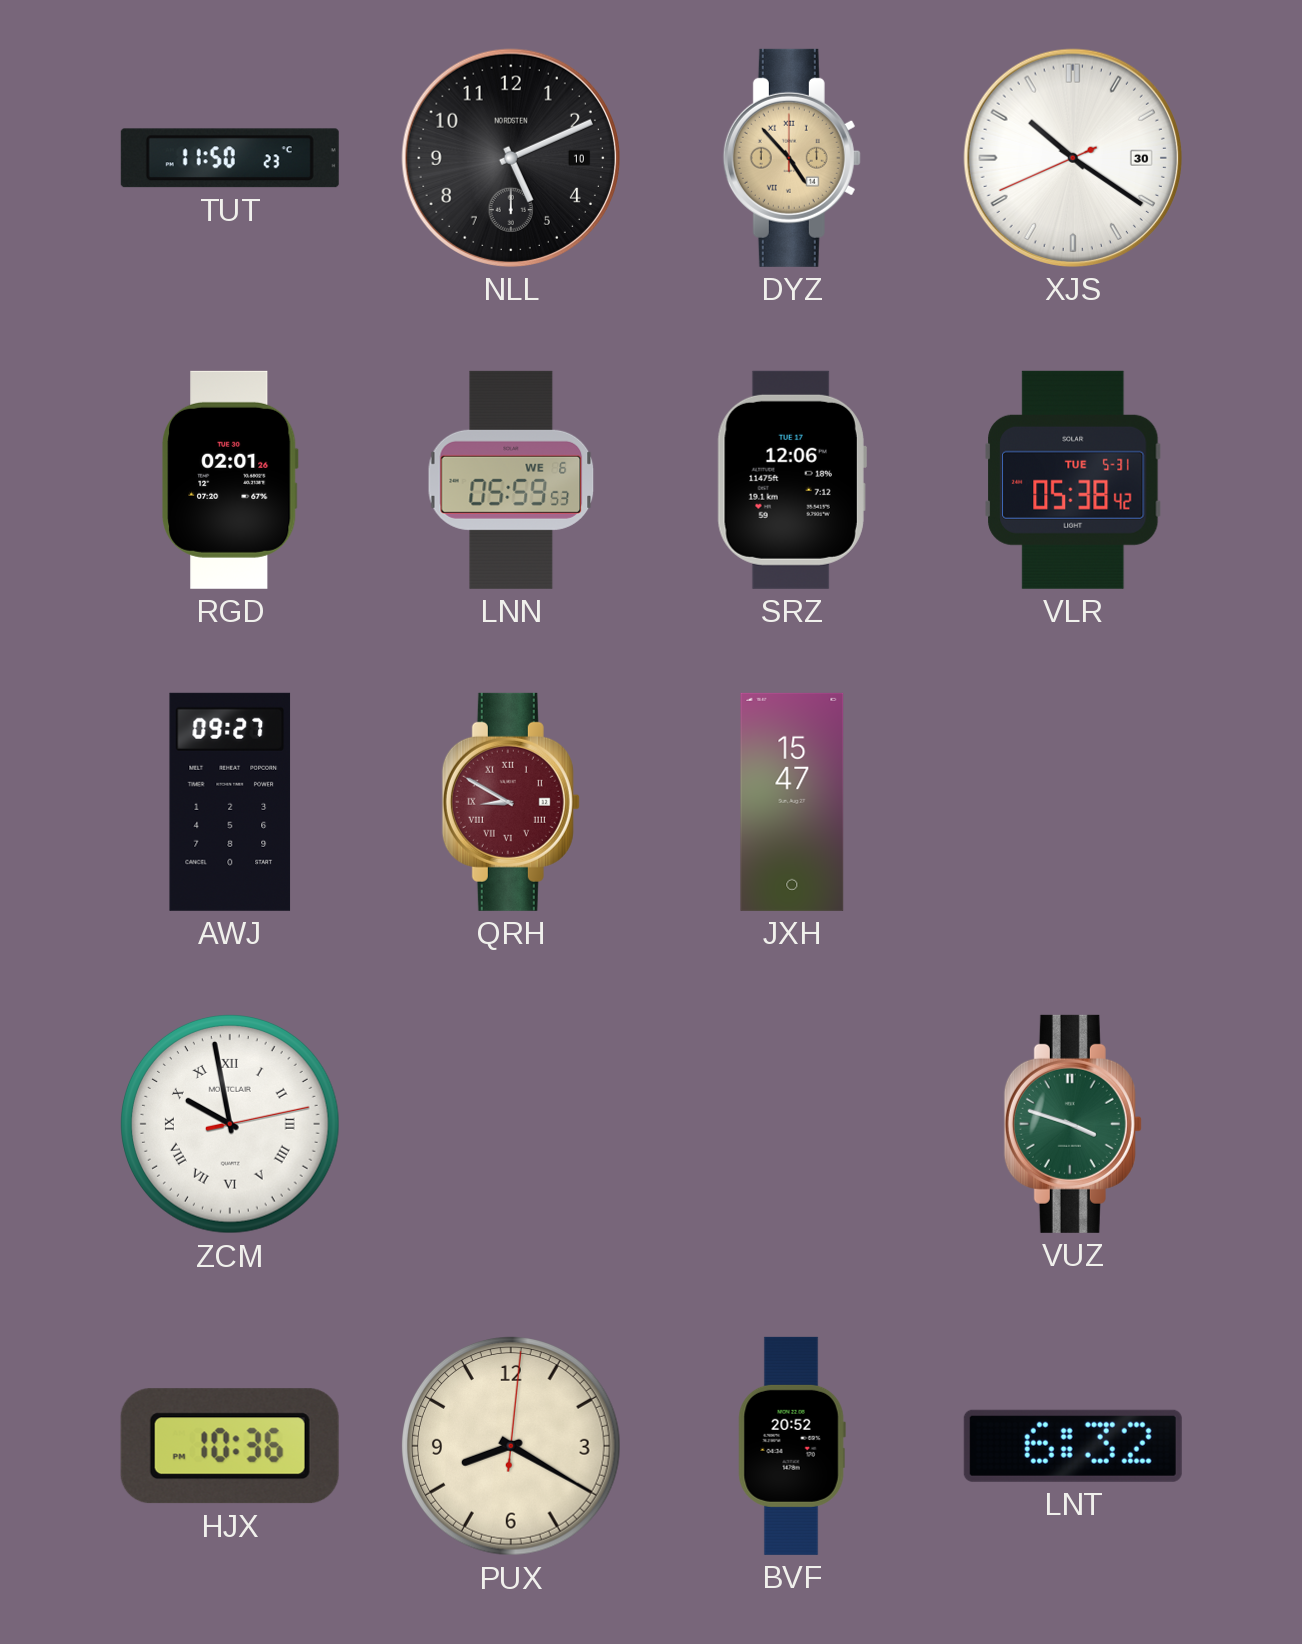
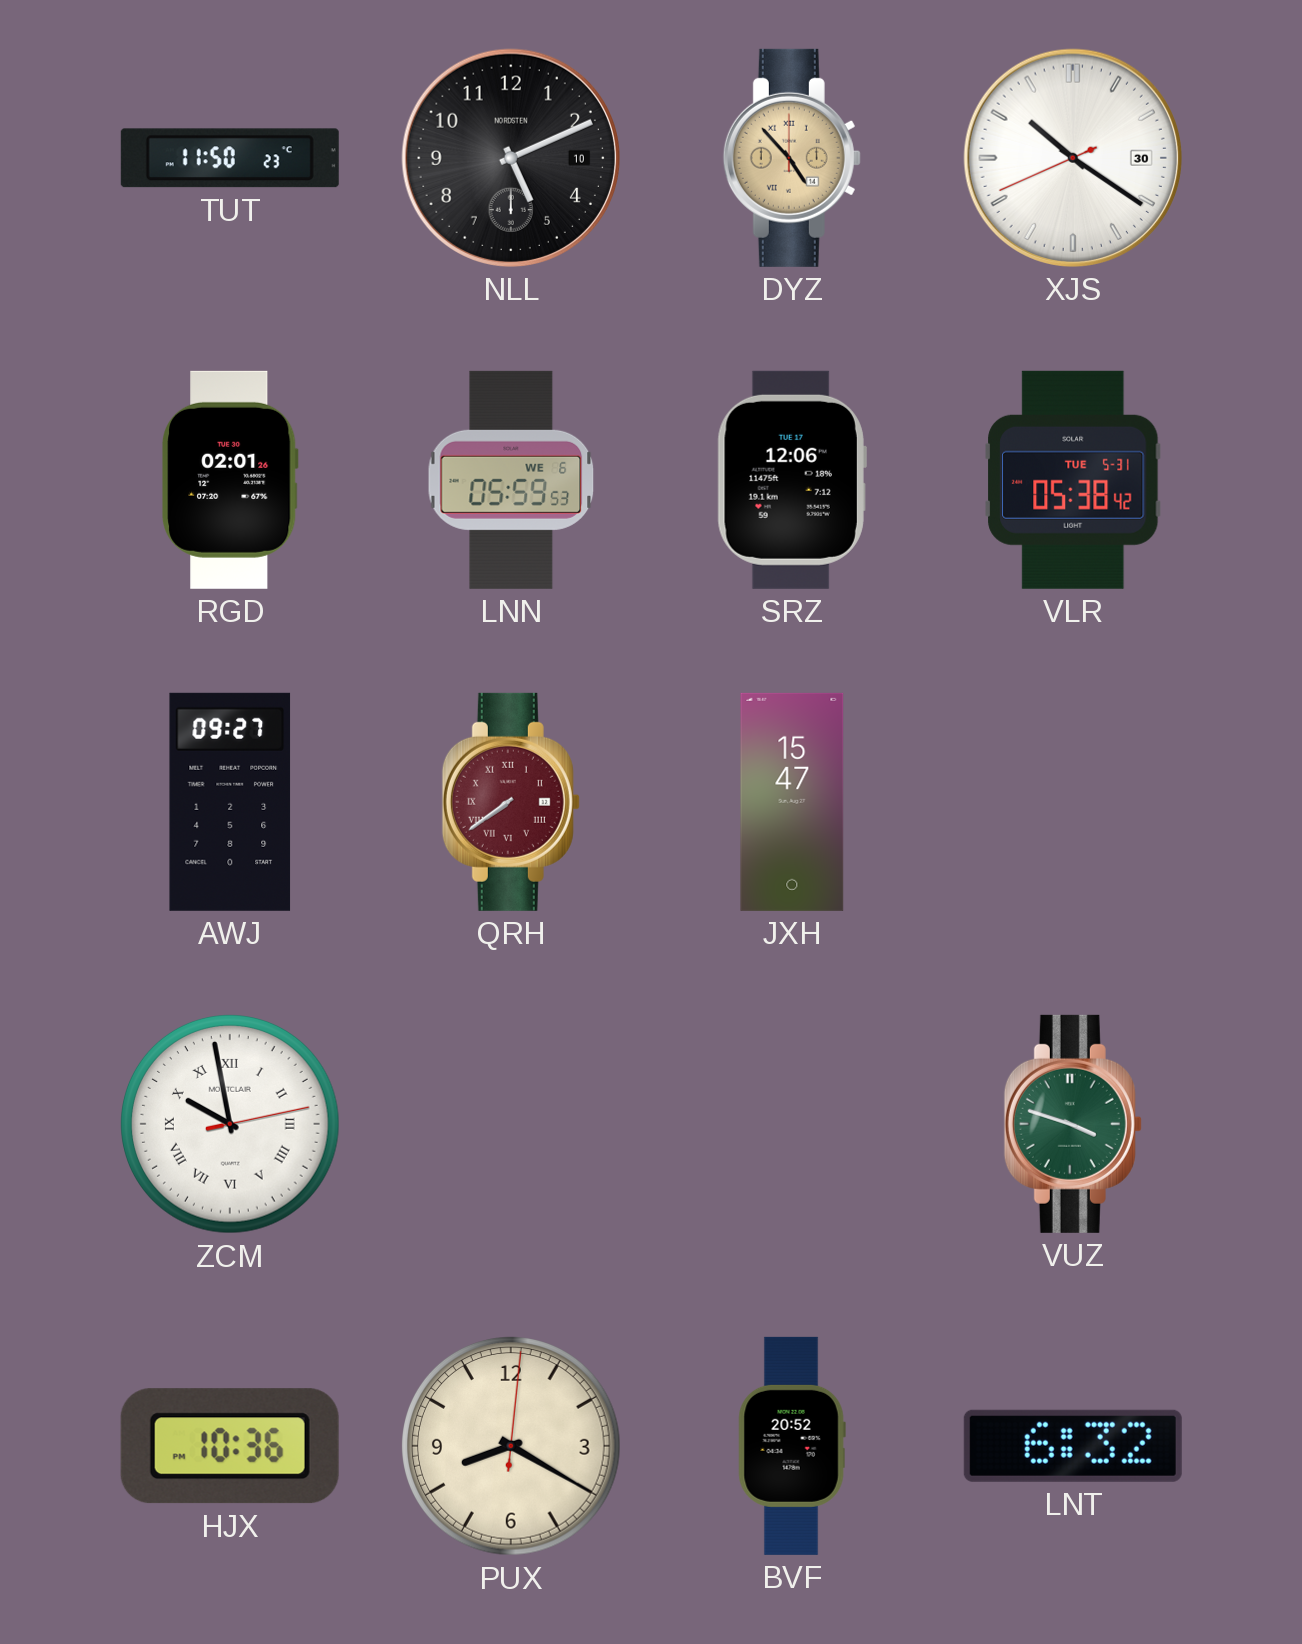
QRH: 8:50 -> 7:39
